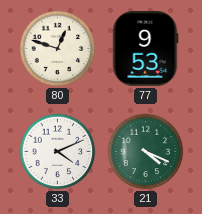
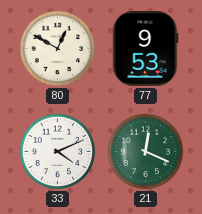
80: 12:48 -> 12:50
21: 4:19 -> 12:19
